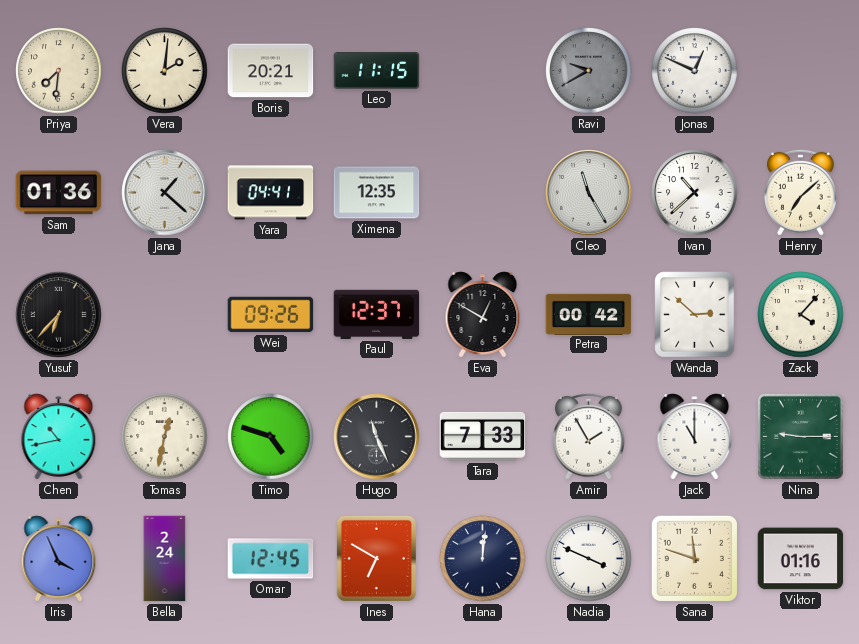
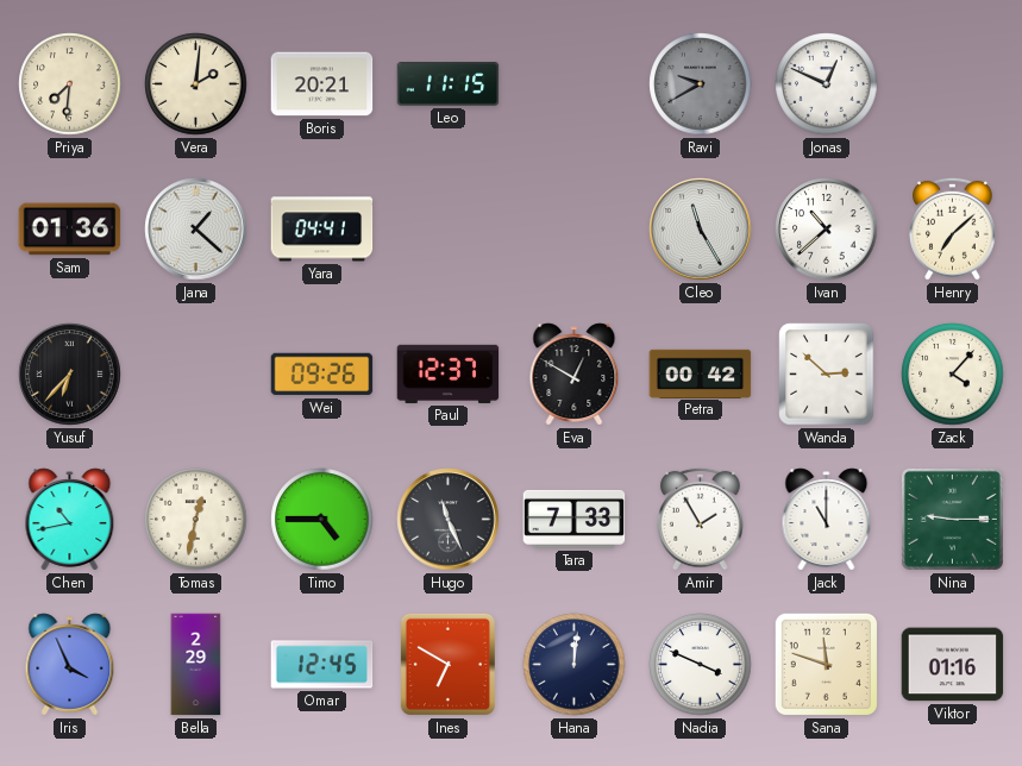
Ximena: 12:35 -> none
Timo: 4:48 -> 4:45
Bella: 2:24 -> 2:29
